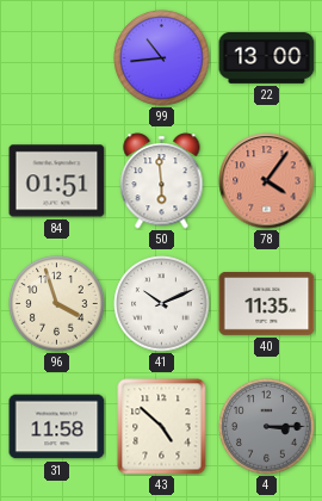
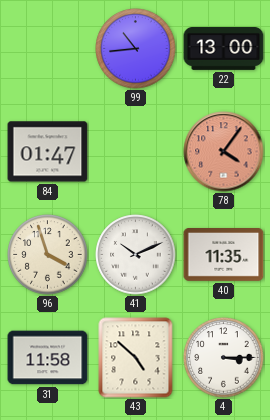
84: 01:51 -> 01:47
50: 5:59 -> none
4 dial: grey -> white
